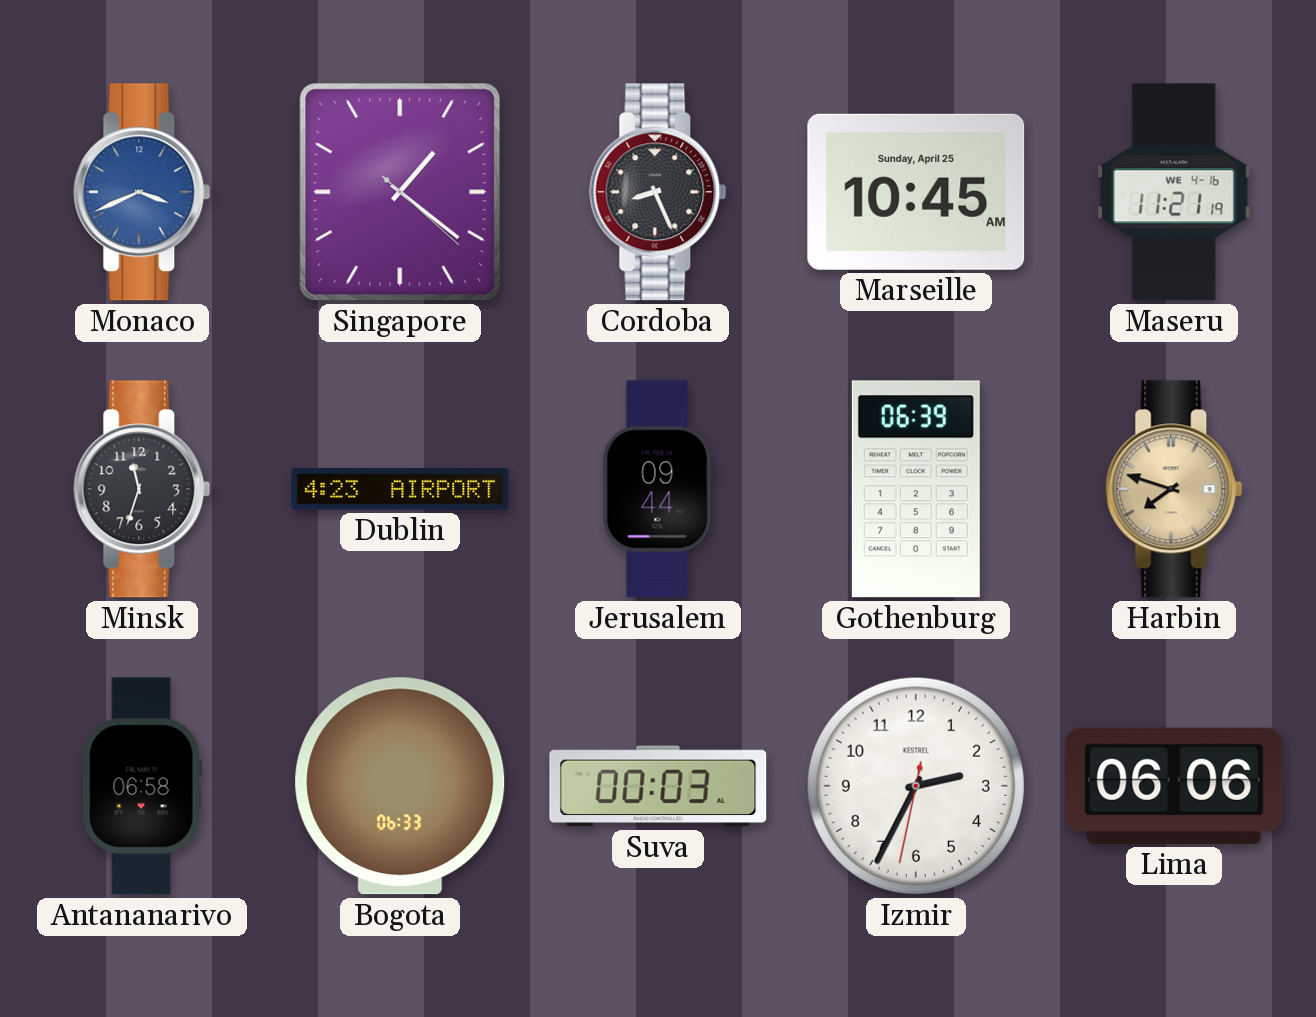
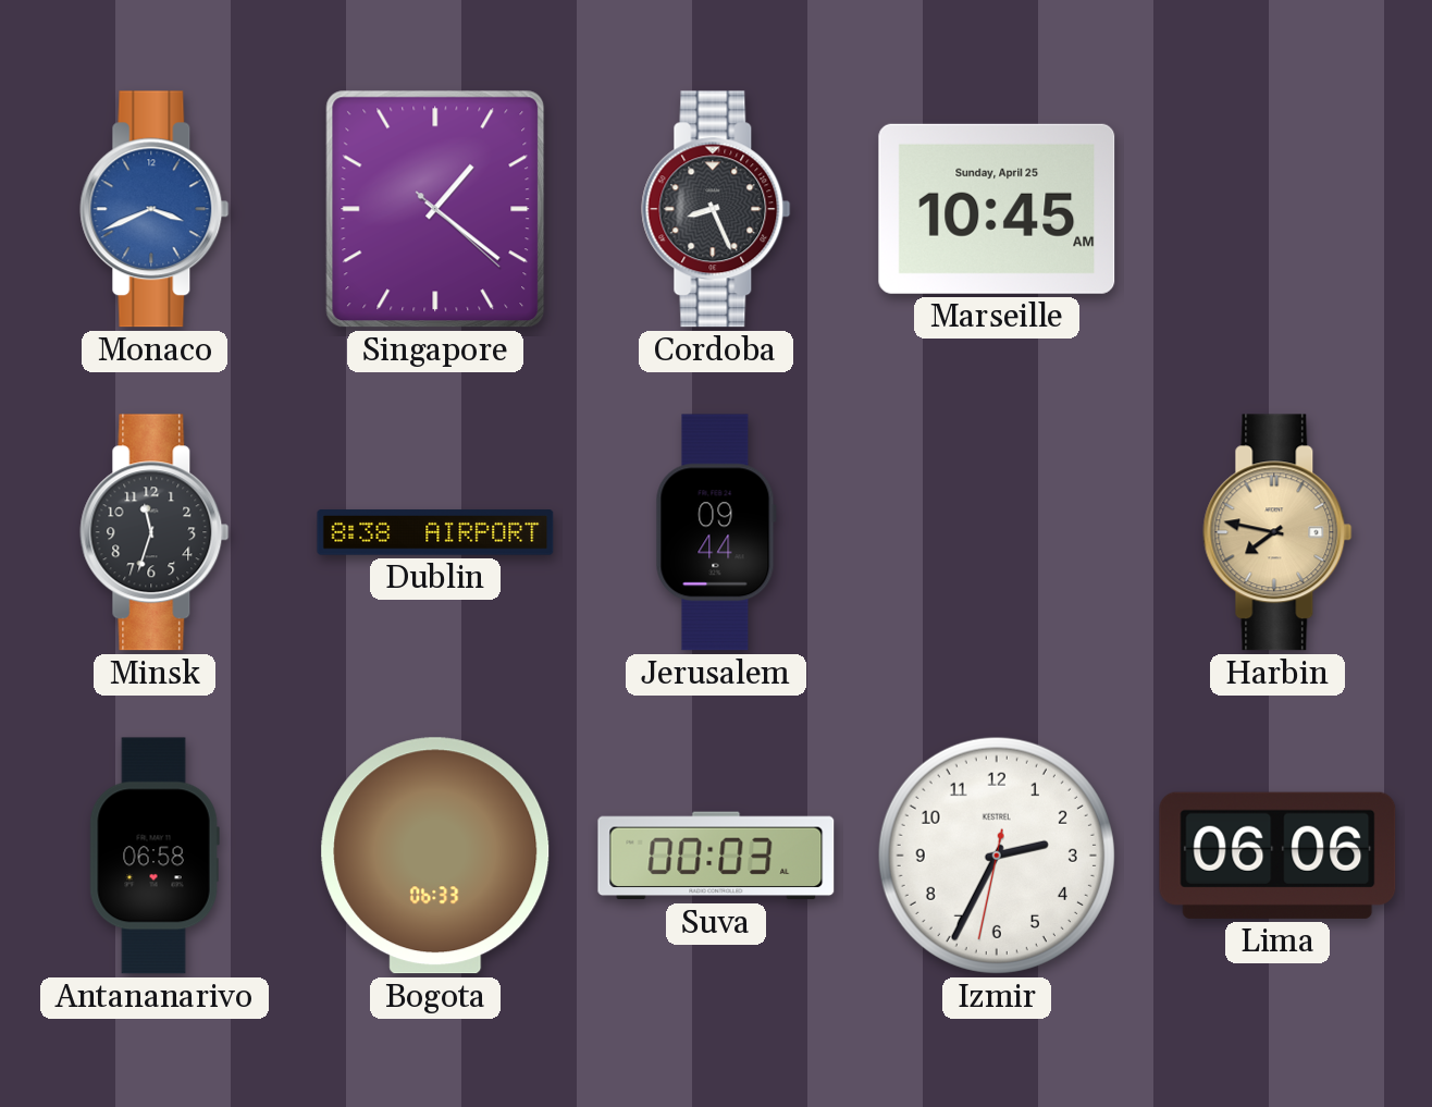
Maseru: 11:21 -> none
Dublin: 4:23 -> 8:38
Gothenburg: 06:39 -> none
Harbin: 7:48 -> 7:47
